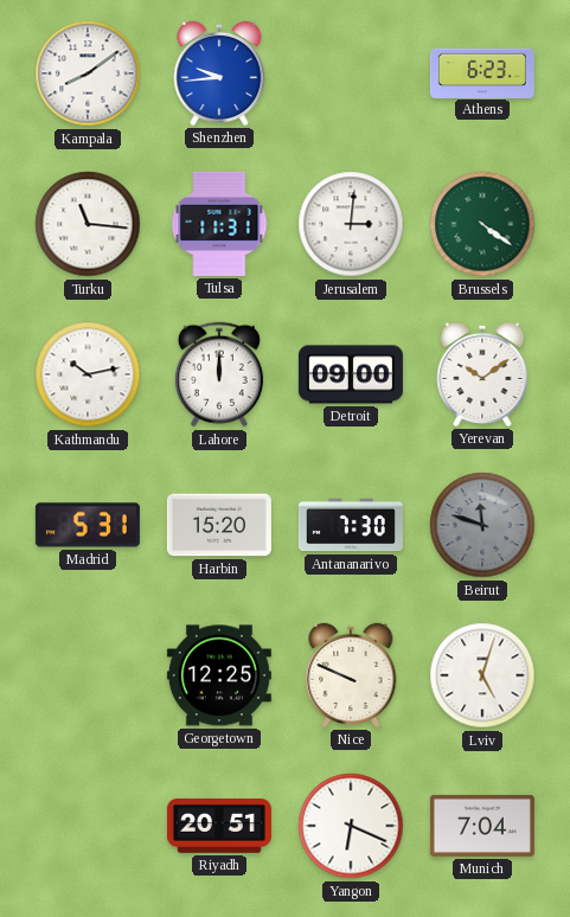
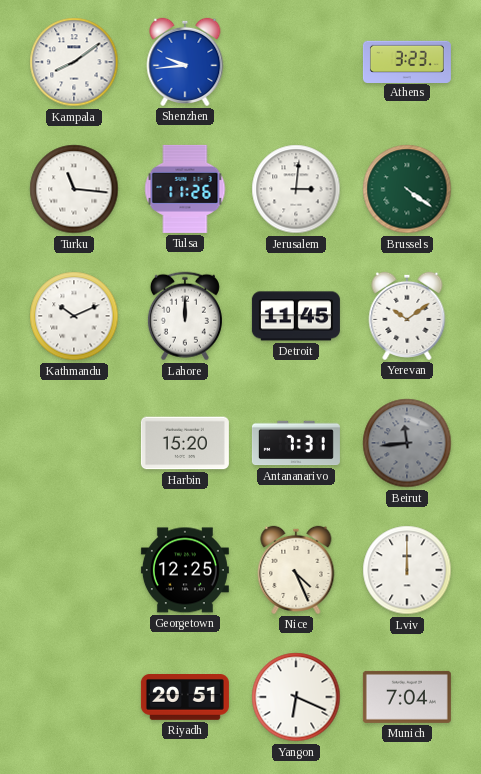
Athens: 6:23 -> 3:23
Tulsa: 11:31 -> 11:26
Kathmandu: 10:13 -> 10:11
Detroit: 09:00 -> 11:45
Madrid: 5:31 -> none
Antananarivo: 7:30 -> 7:31
Beirut: 11:48 -> 11:44
Nice: 9:49 -> 4:26
Lviv: 5:03 -> 12:00
